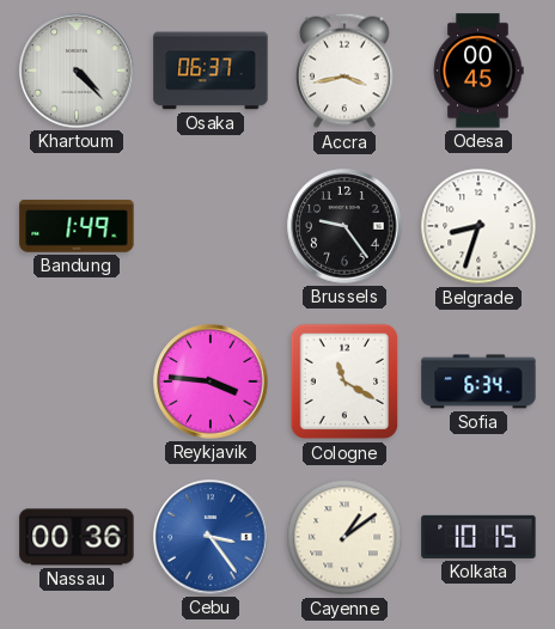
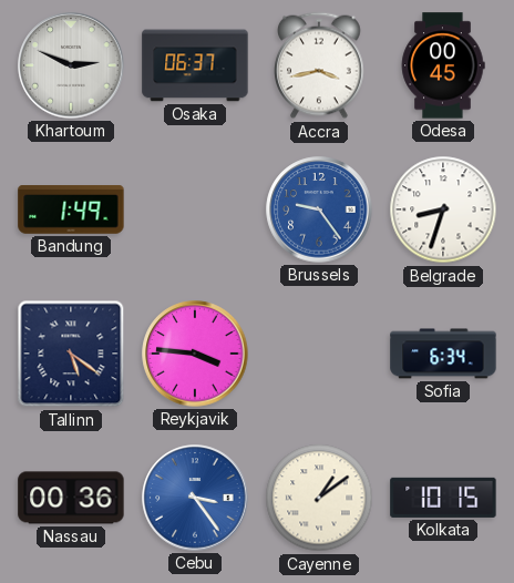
Khartoum: 4:23 -> 2:49
Brussels dial: black -> blue
Tallinn: none -> 5:21
Cologne: 11:20 -> none
